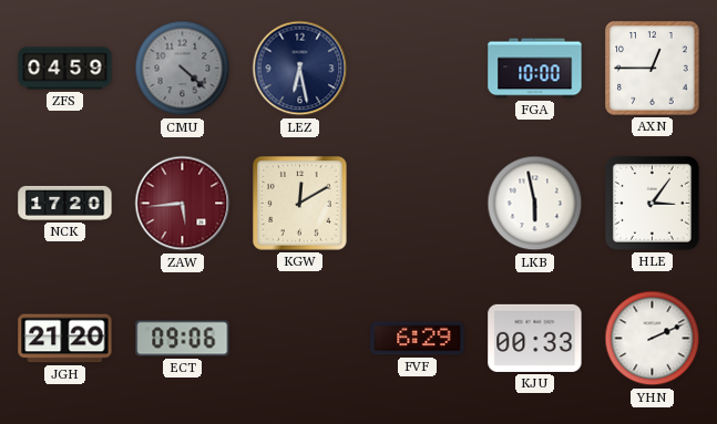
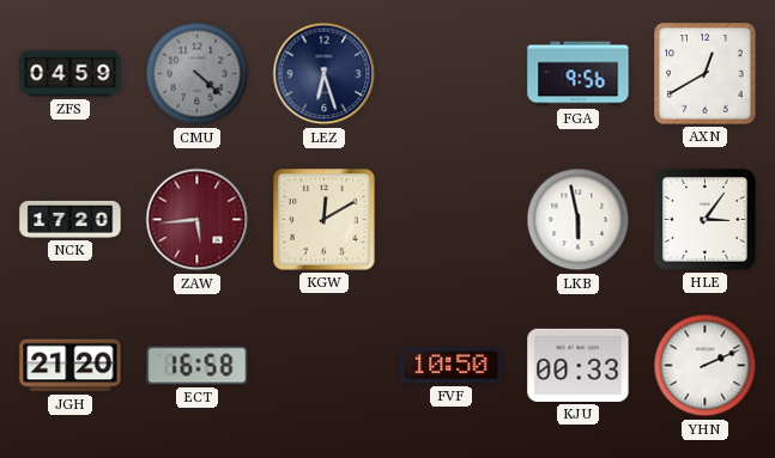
LEZ: 6:28 -> 6:27
FGA: 10:00 -> 9:56
AXN: 12:45 -> 12:40
ECT: 09:06 -> 16:58
FVF: 6:29 -> 10:50
